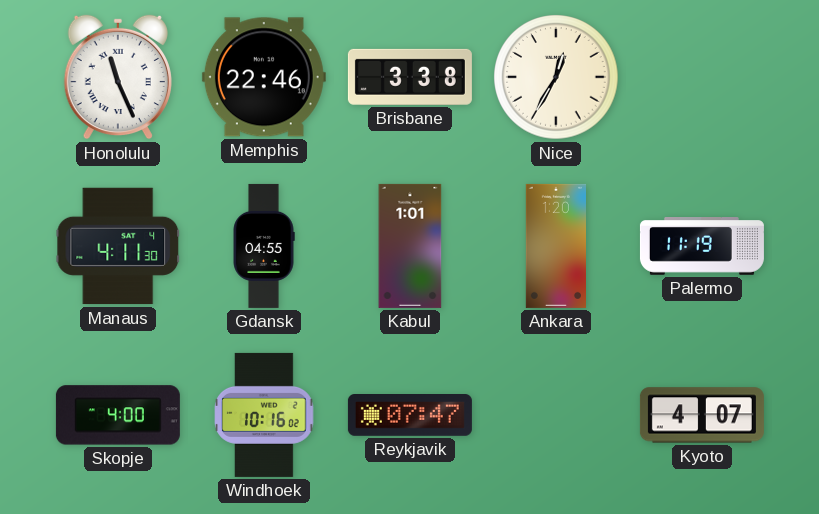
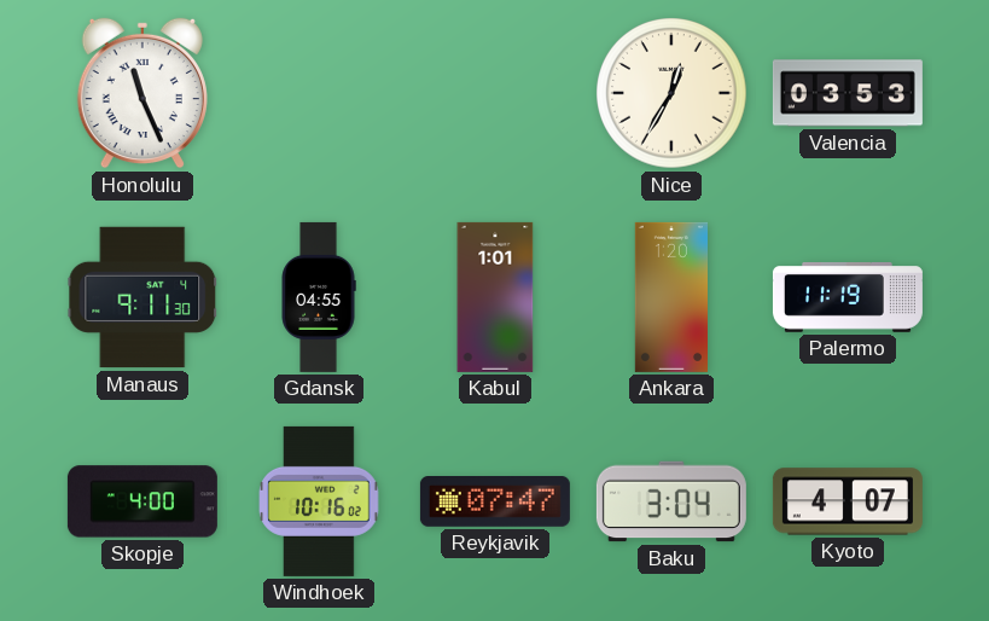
Memphis: 22:46 -> none
Brisbane: 3:38 -> none
Valencia: none -> 03:53
Manaus: 4:11 -> 9:11
Baku: none -> 3:04
